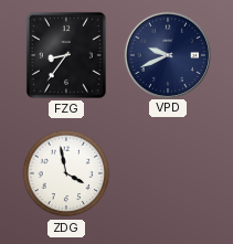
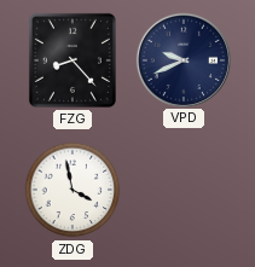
FZG: 8:36 -> 8:23
